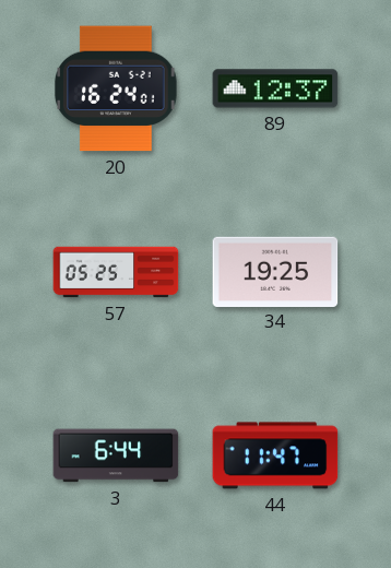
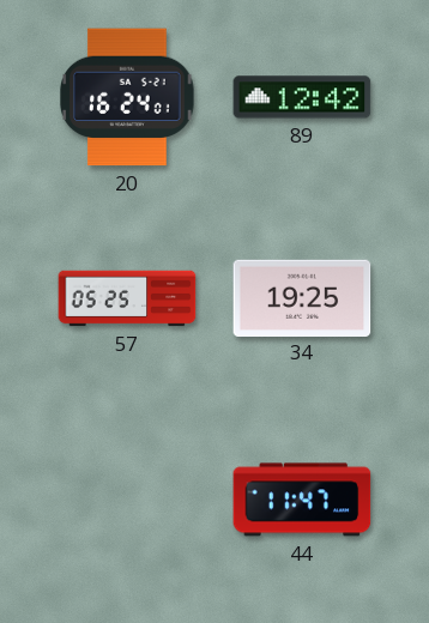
89: 12:37 -> 12:42
3: 6:44 -> none
